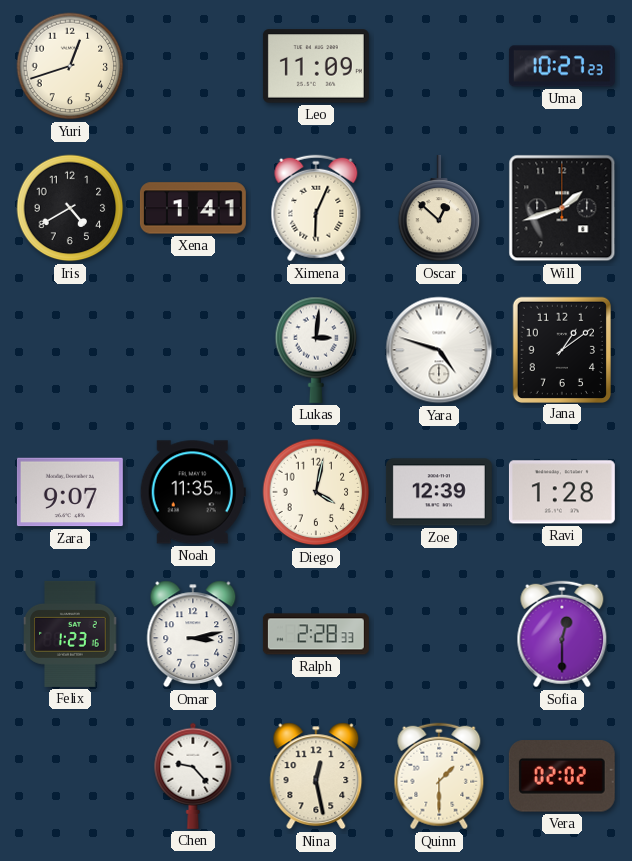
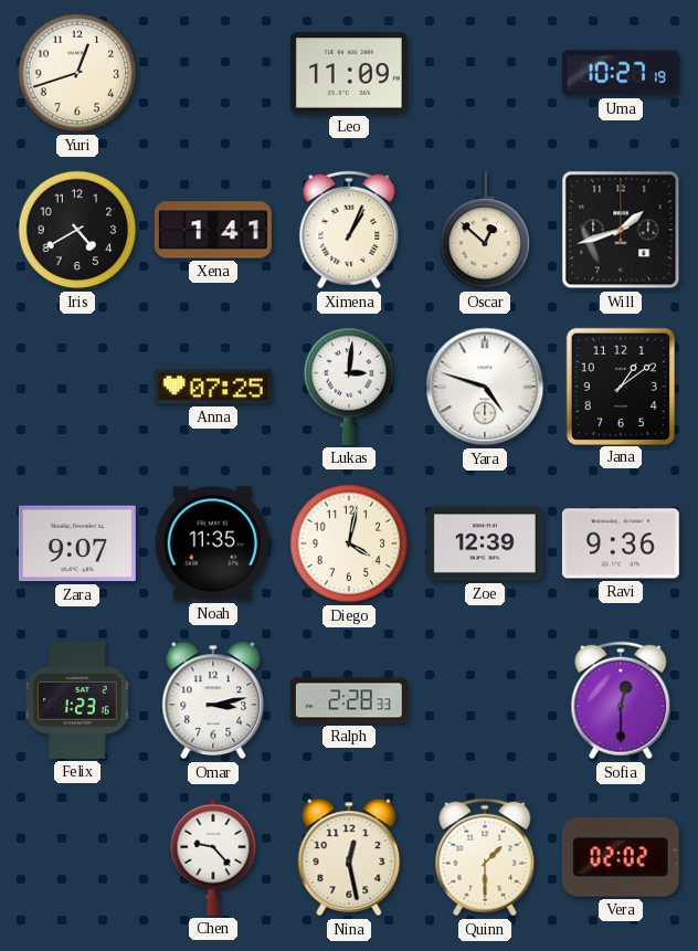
Uma: 10:27:23 -> 10:27:19
Ximena: 6:04 -> 1:04
Anna: none -> 07:25
Ravi: 1:28 -> 9:36
